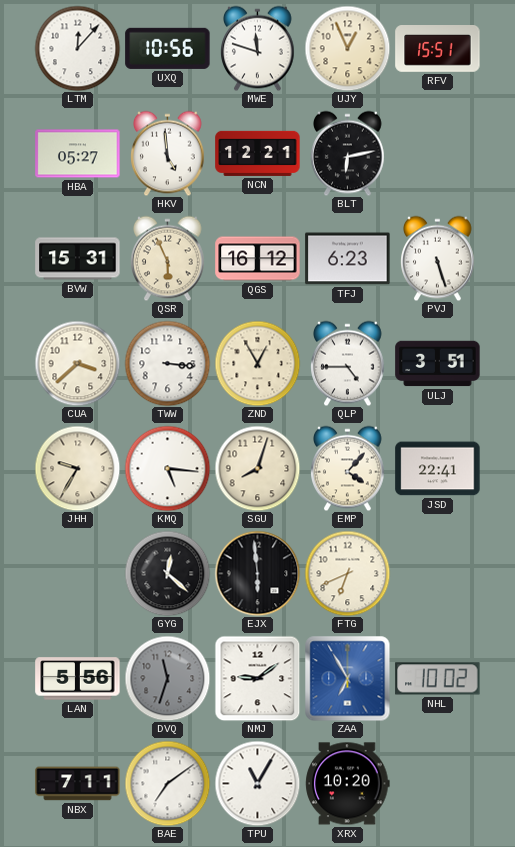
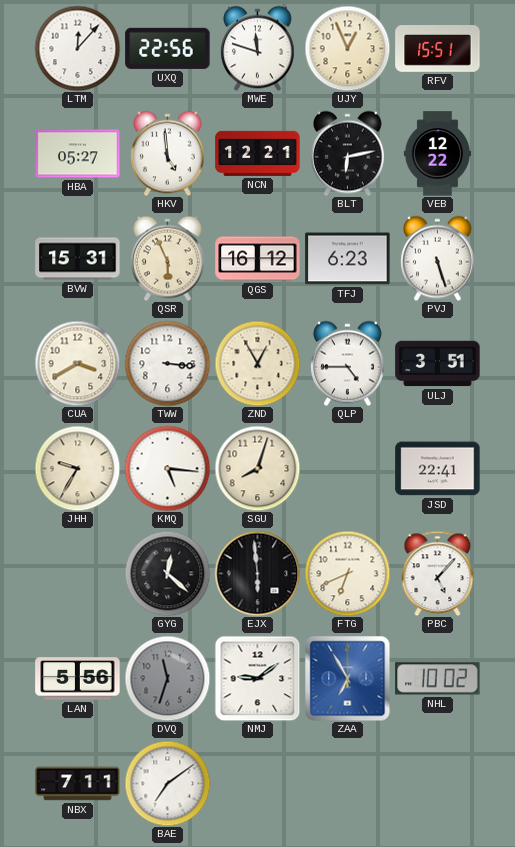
UXQ: 10:56 -> 22:56
VEB: none -> 12:22
CUA: 3:38 -> 3:40
EMP: 4:07 -> none
PBC: none -> 5:07
TPU: 11:05 -> none
XRX: 10:20 -> none
